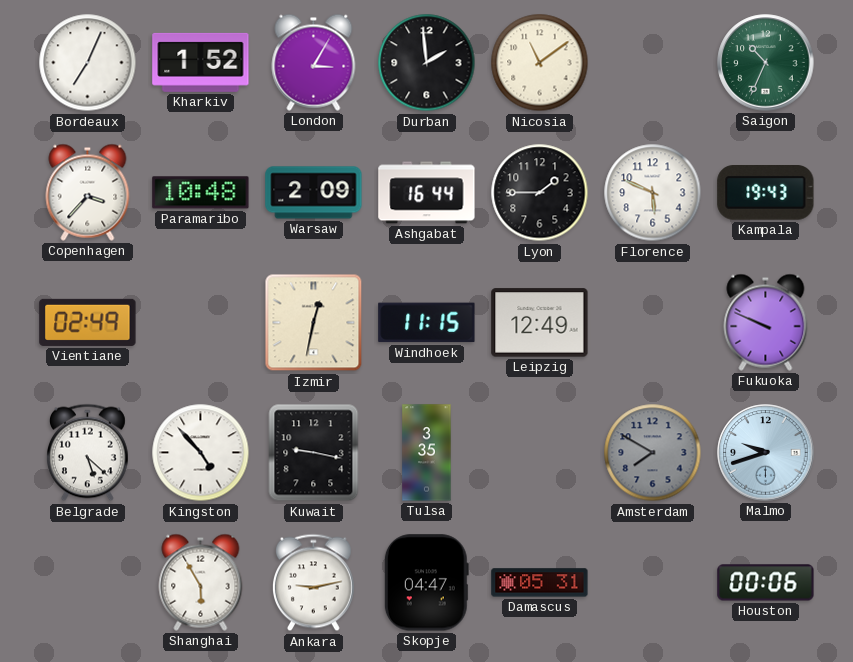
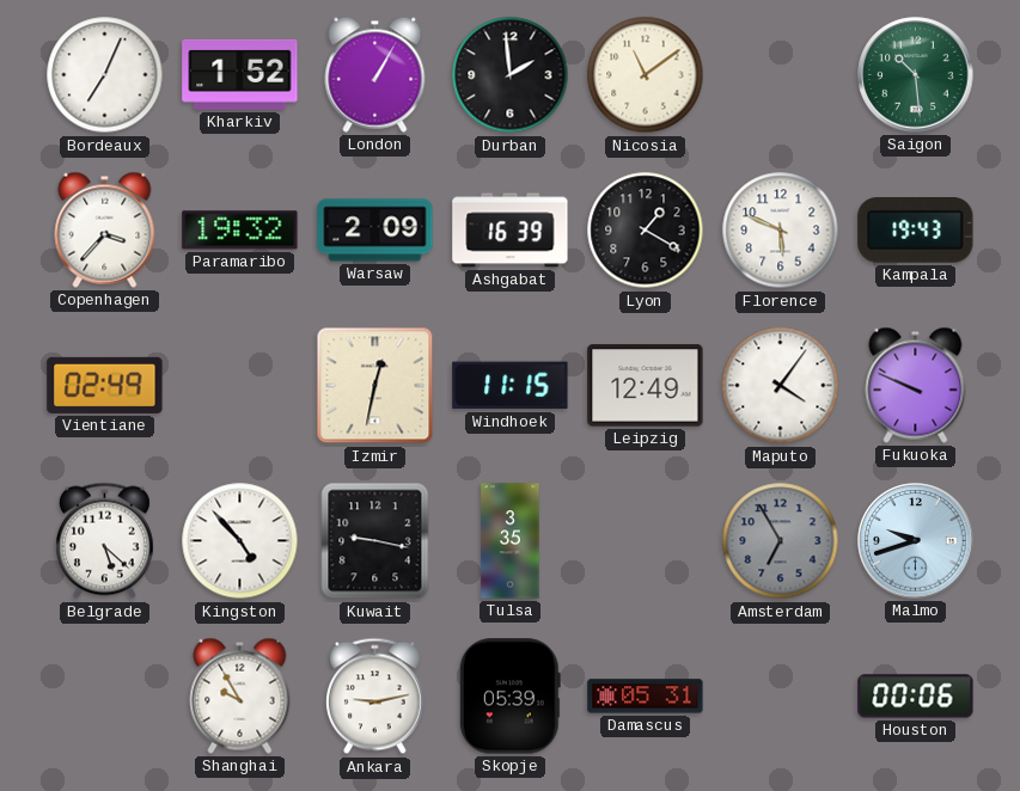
London: 3:05 -> 1:05
Saigon: 10:34 -> 10:29
Paramaribo: 10:48 -> 19:32
Ashgabat: 16:44 -> 16:39
Lyon: 1:45 -> 1:20
Maputo: none -> 4:06
Amsterdam: 7:50 -> 6:55
Shanghai: 5:55 -> 9:55
Skopje: 04:47 -> 05:39
